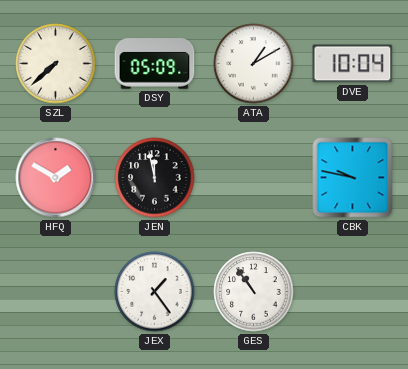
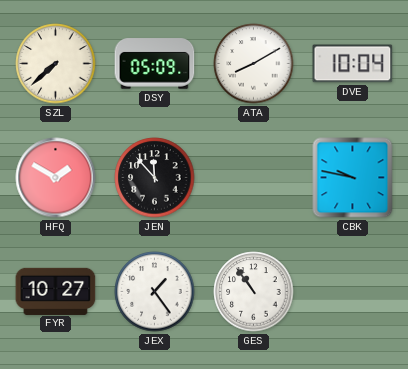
ATA: 1:10 -> 8:10
JEN: 11:58 -> 11:53
FYR: none -> 10:27
